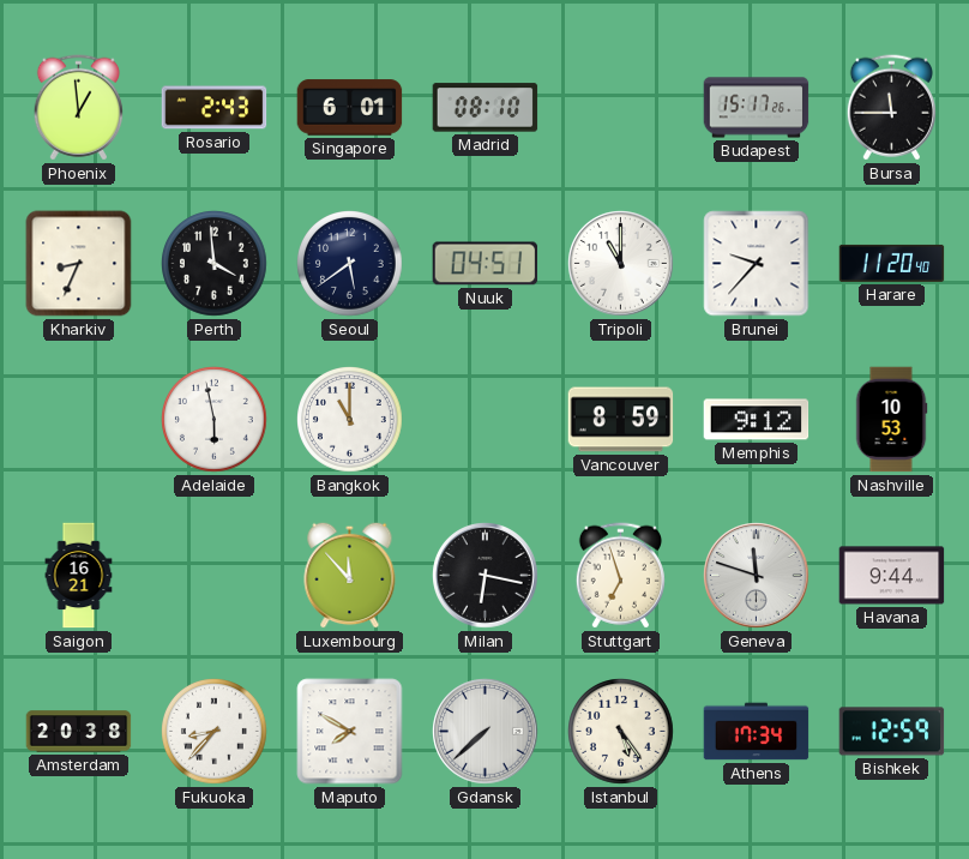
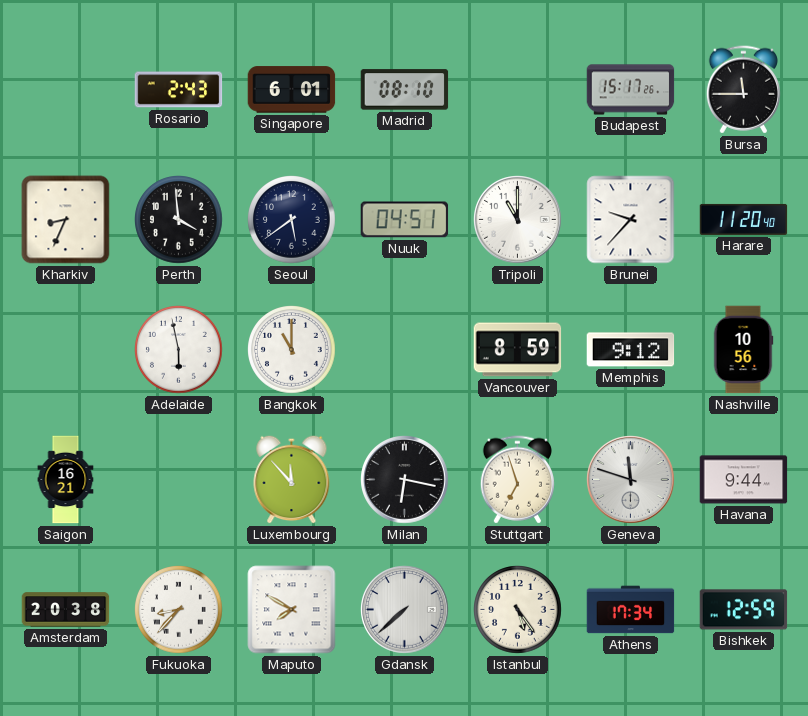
Phoenix: 12:59 -> none
Nashville: 10:53 -> 10:56
